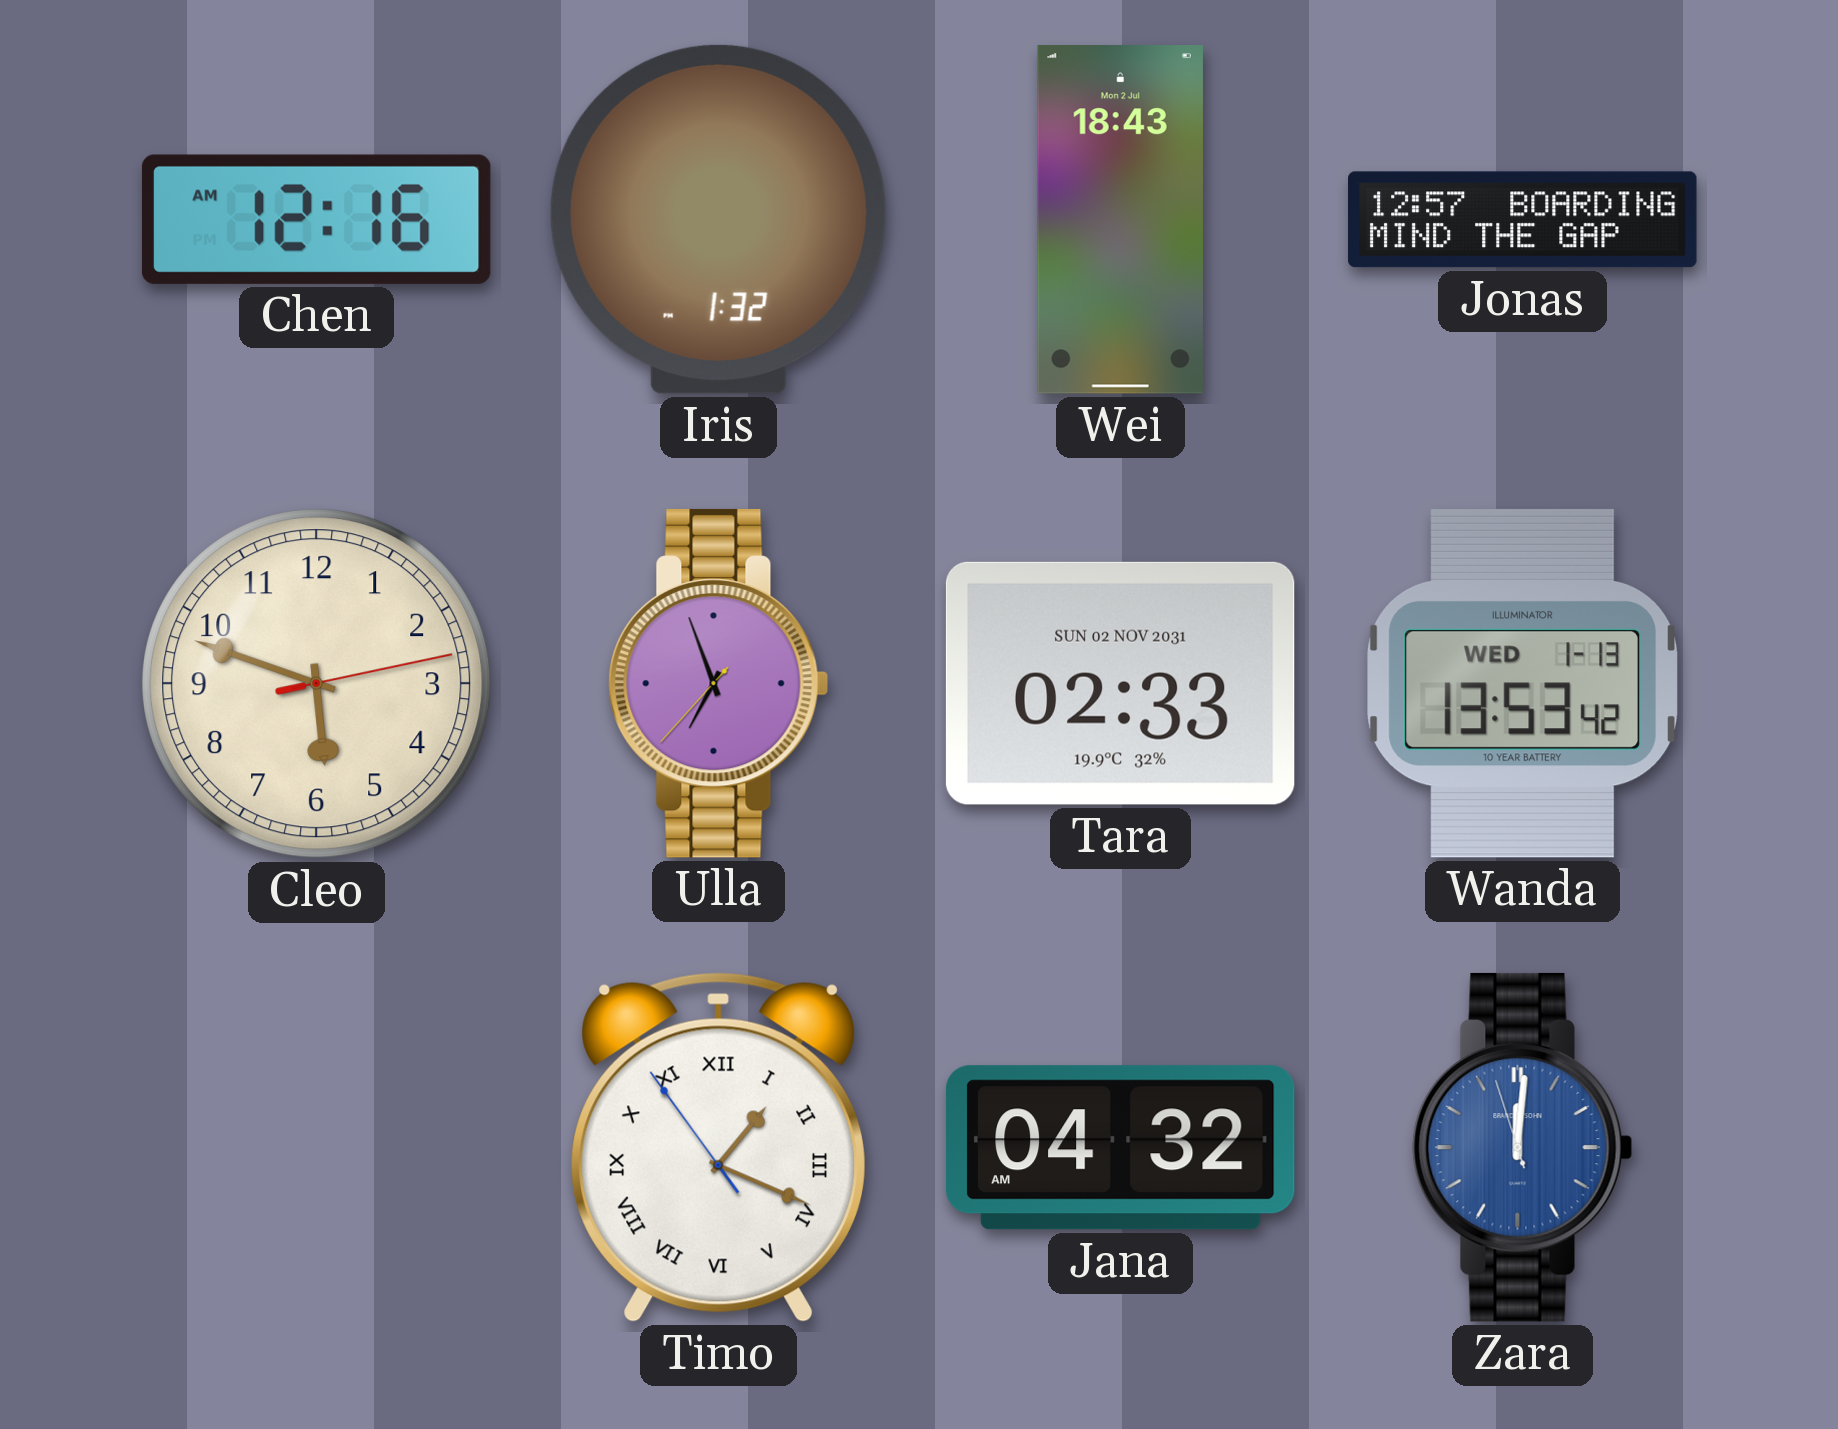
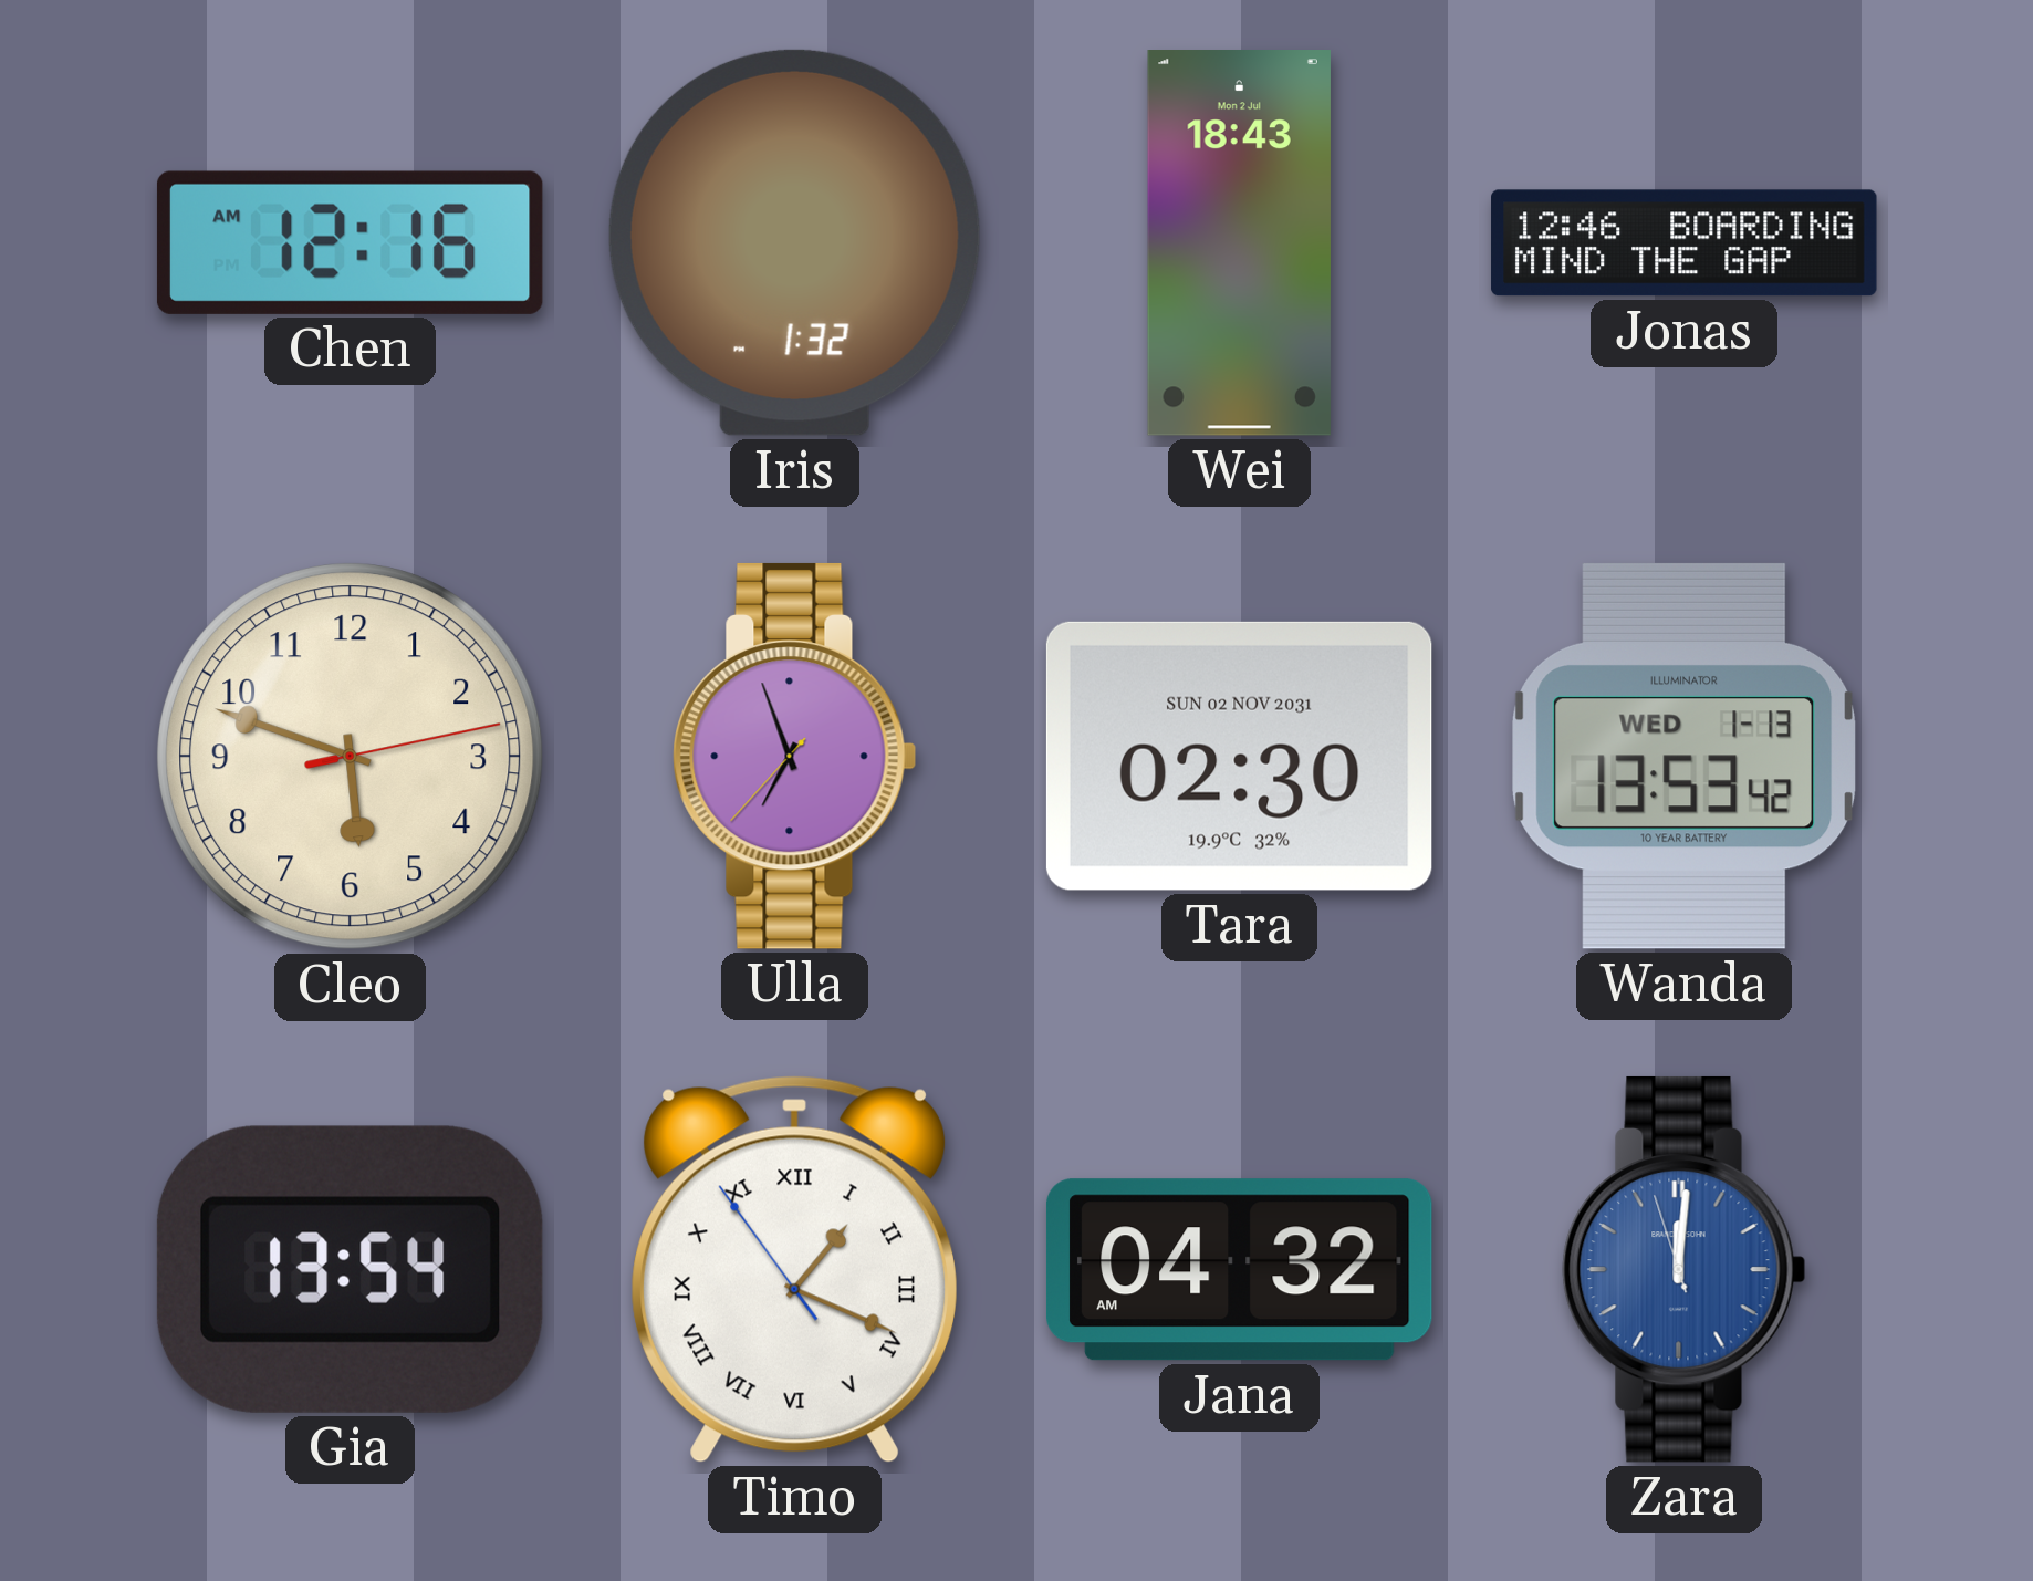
Jonas: 12:57 -> 12:46
Tara: 02:33 -> 02:30
Gia: none -> 13:54
